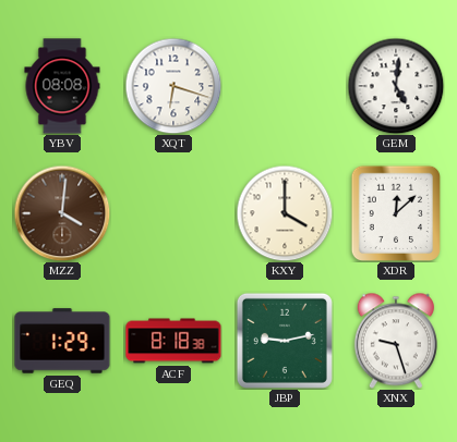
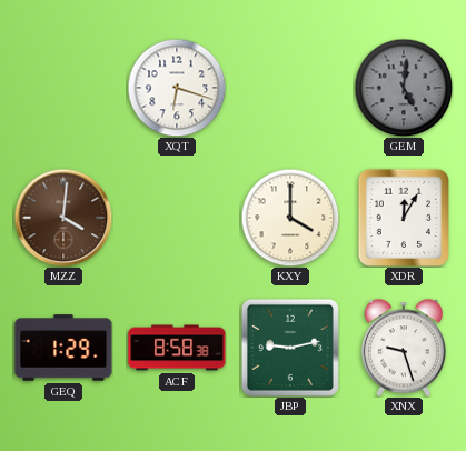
YBV: 08:08 -> none
GEM dial: white -> grey
XDR: 12:08 -> 12:05
ACF: 8:18 -> 8:58
